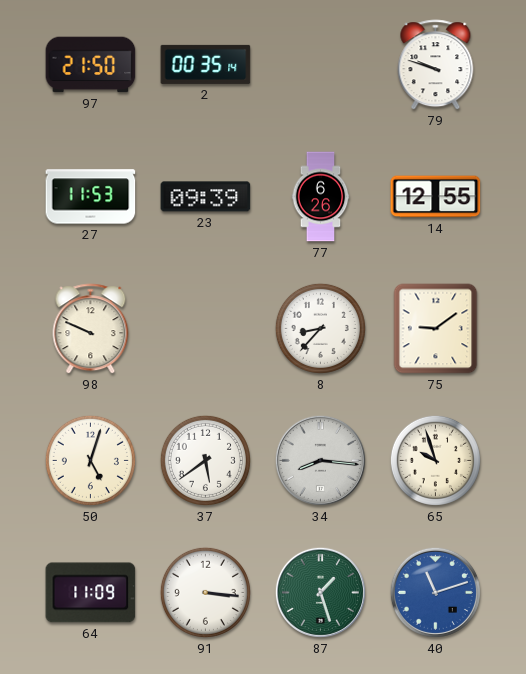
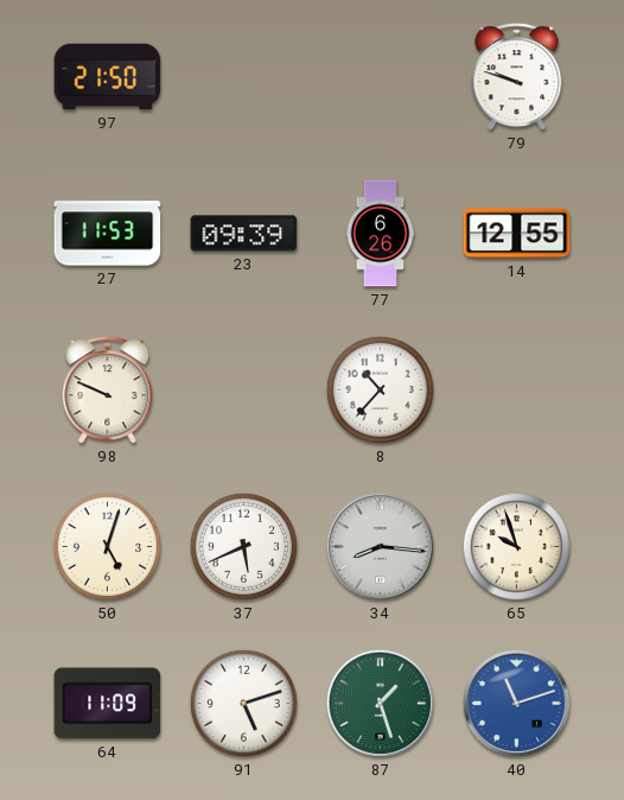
2: 00:35 -> none
8: 8:37 -> 10:37
75: 9:09 -> none
37: 5:39 -> 5:41
91: 3:16 -> 5:12
